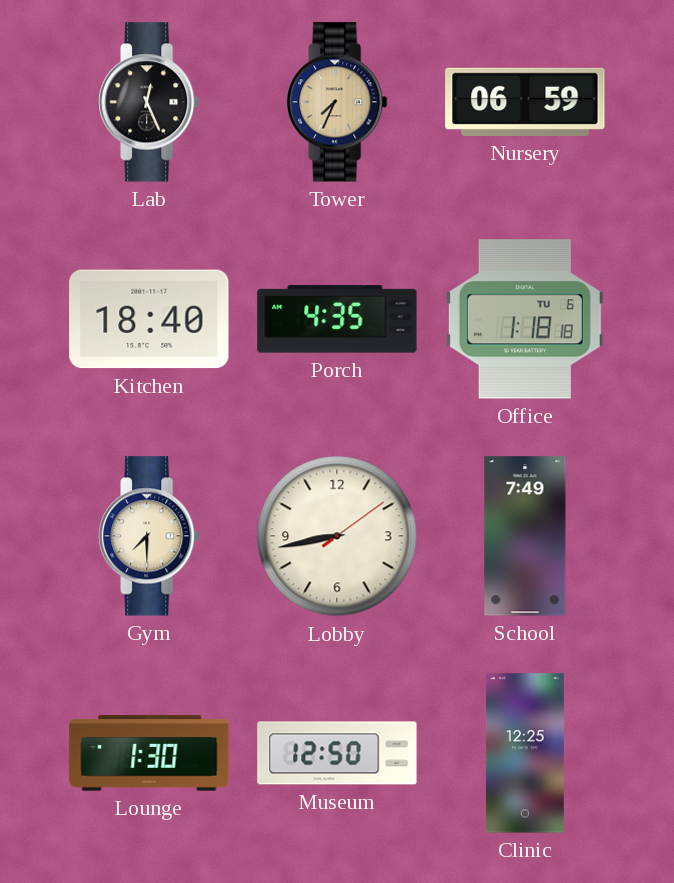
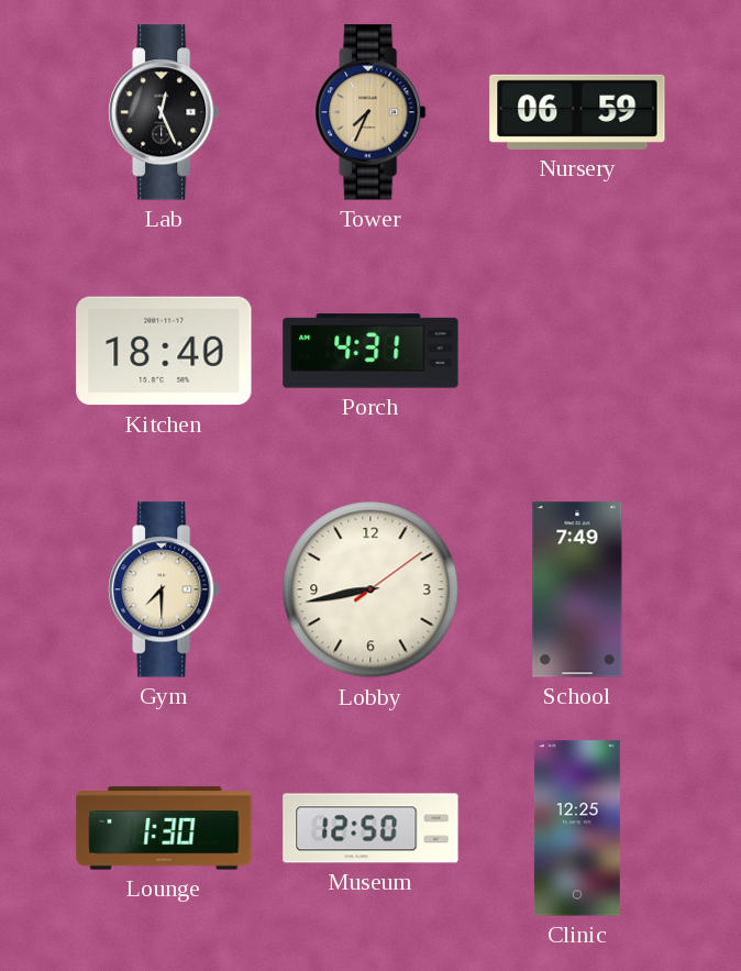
Porch: 4:35 -> 4:31
Office: 1:18 -> none
